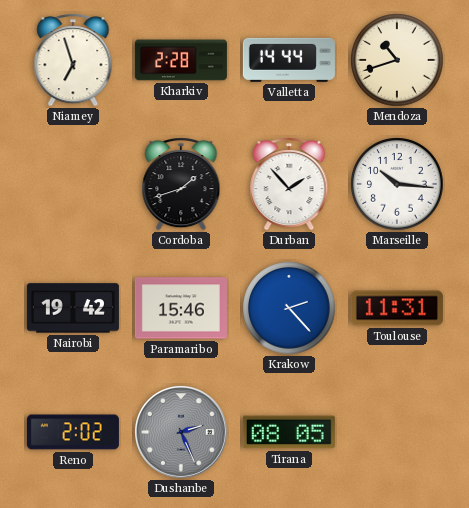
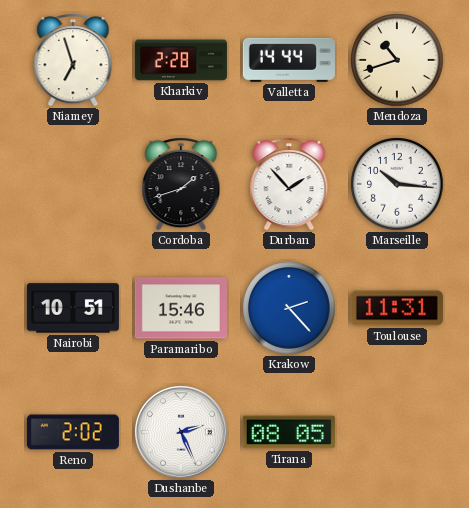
Nairobi: 19:42 -> 10:51
Dushanbe dial: grey -> white
